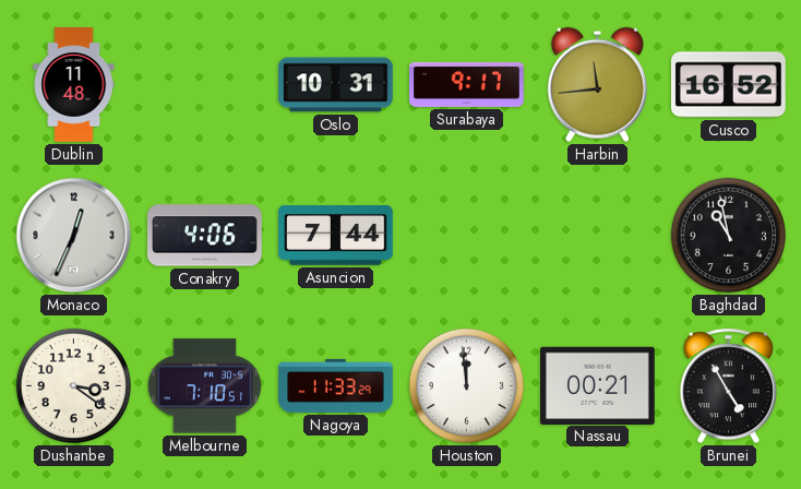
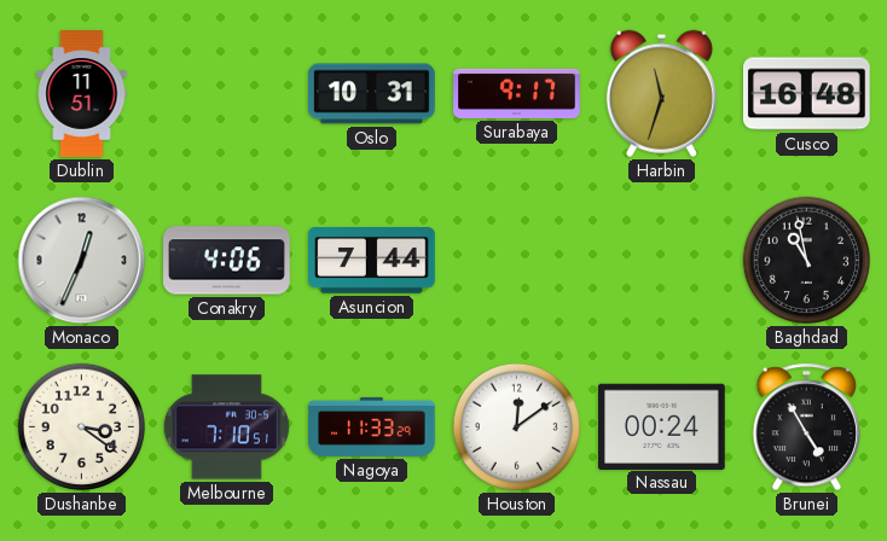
Dublin: 11:48 -> 11:51
Harbin: 11:44 -> 11:33
Cusco: 16:52 -> 16:48
Houston: 11:59 -> 12:09
Nassau: 00:21 -> 00:24
